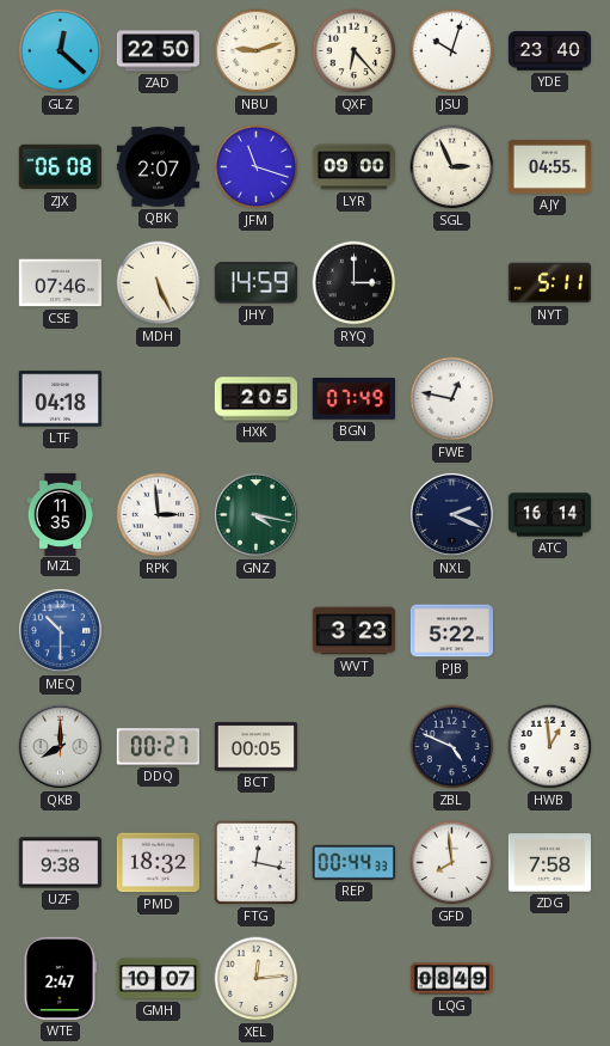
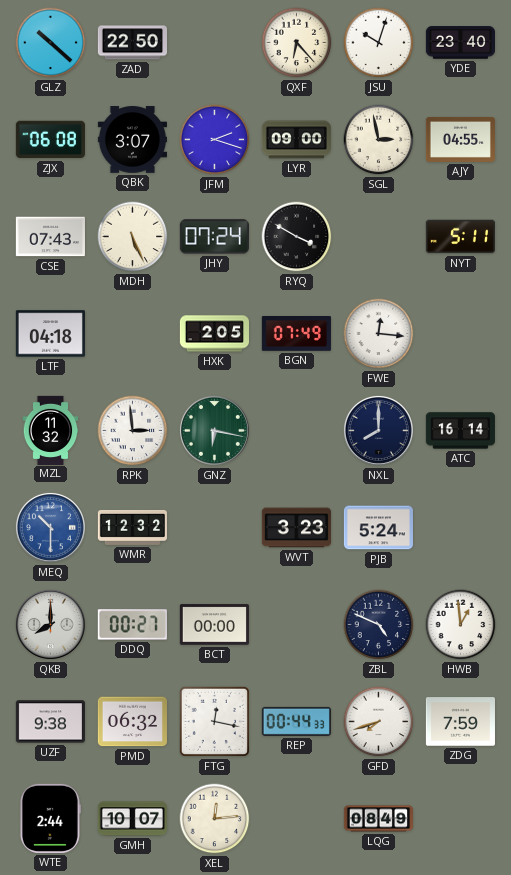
GLZ: 12:22 -> 10:22
NBU: 9:12 -> none
QBK: 2:07 -> 3:07
JFM: 11:18 -> 2:18
SGL: 2:56 -> 2:58
CSE: 07:46 -> 07:43
JHY: 14:59 -> 07:24
RYQ: 3:00 -> 3:50
FWE: 12:47 -> 12:16
MZL: 11:35 -> 11:32
GNZ: 4:17 -> 6:17
NXL: 2:19 -> 8:00
WMR: none -> 12:32
PJB: 5:22 -> 5:24
BCT: 00:05 -> 00:00
PMD: 18:32 -> 06:32
GFD: 7:59 -> 7:42
ZDG: 7:58 -> 7:59
WTE: 2:47 -> 2:44
